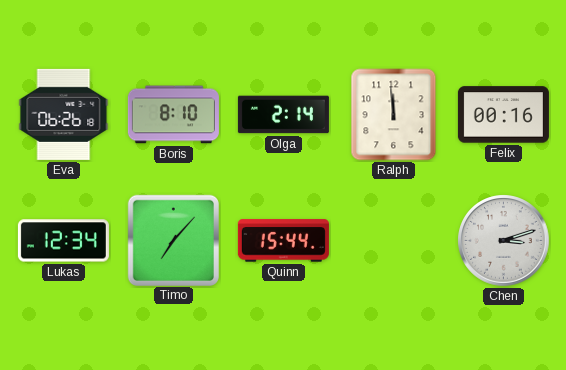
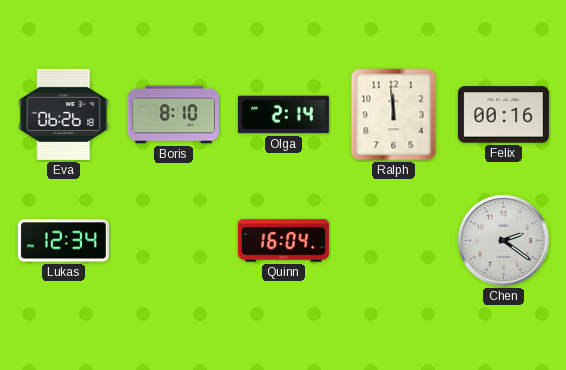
Timo: 7:07 -> none
Quinn: 15:44 -> 16:04
Chen: 3:12 -> 2:21
